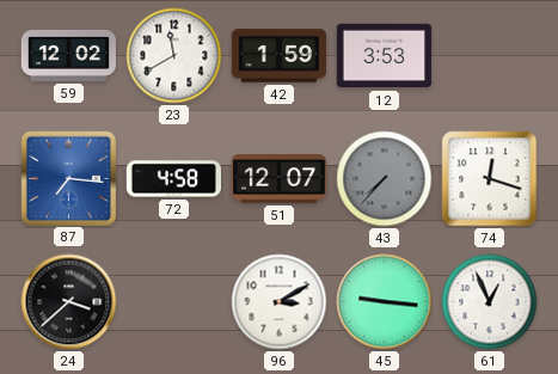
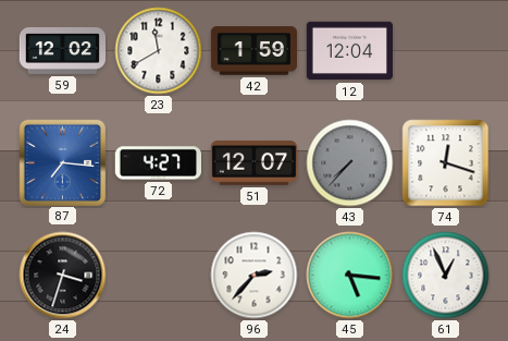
12: 3:53 -> 12:04
72: 4:58 -> 4:27
24: 3:38 -> 3:33
96: 3:10 -> 2:37
45: 9:16 -> 5:16
